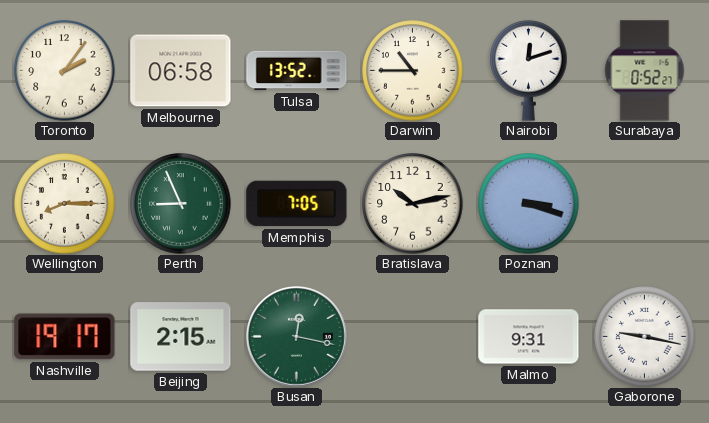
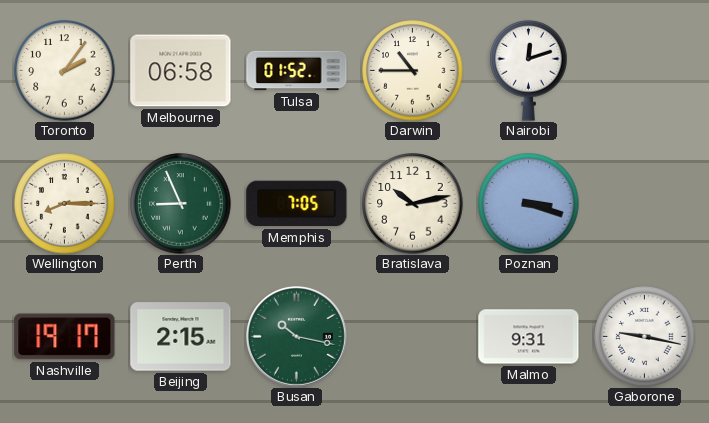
Tulsa: 13:52 -> 01:52
Surabaya: 0:52 -> none
Busan: 12:17 -> 10:17
